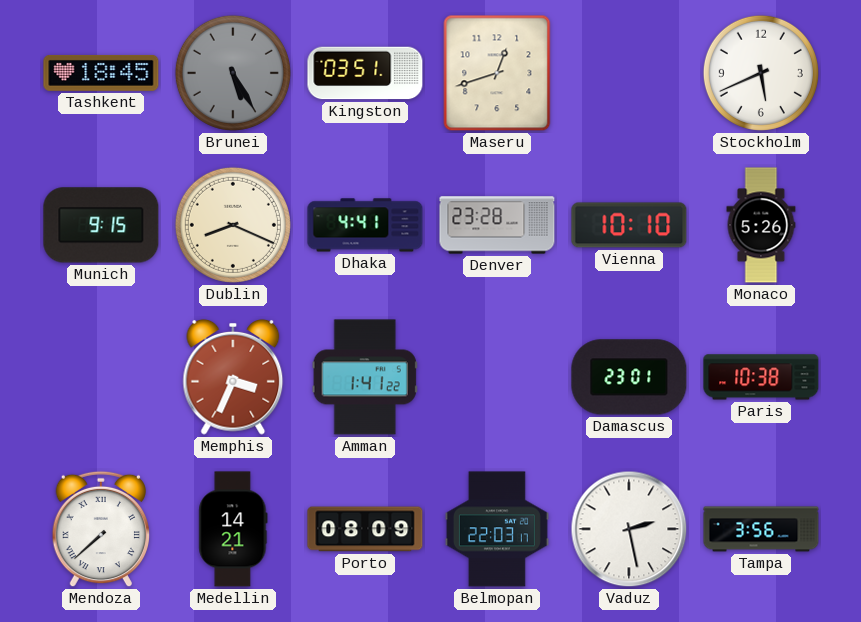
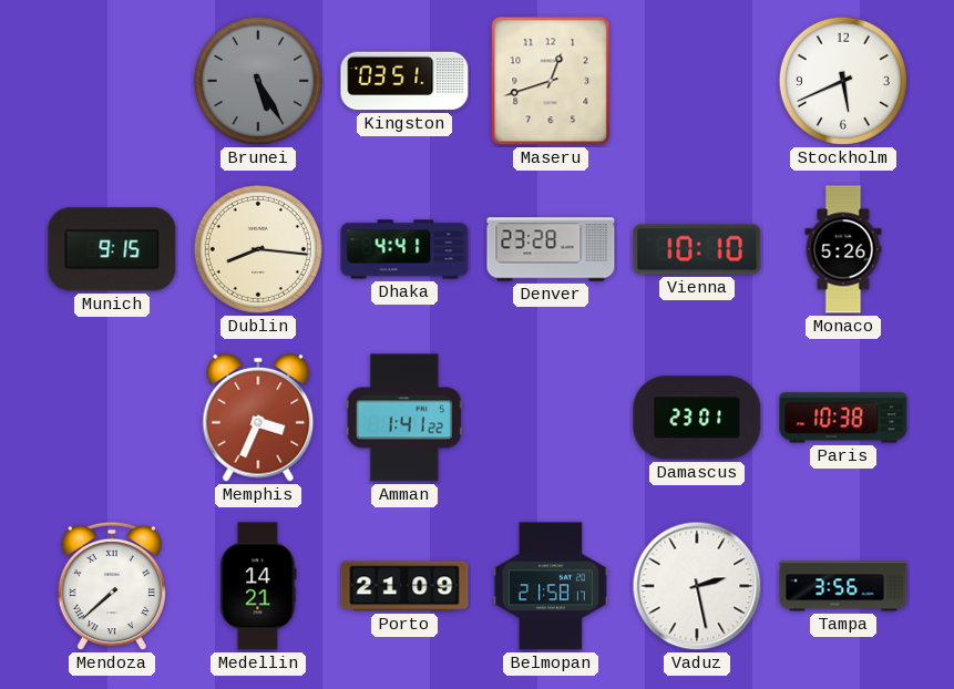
Tashkent: 18:45 -> none
Dublin: 8:19 -> 8:16
Porto: 08:09 -> 21:09
Belmopan: 22:03 -> 21:58
